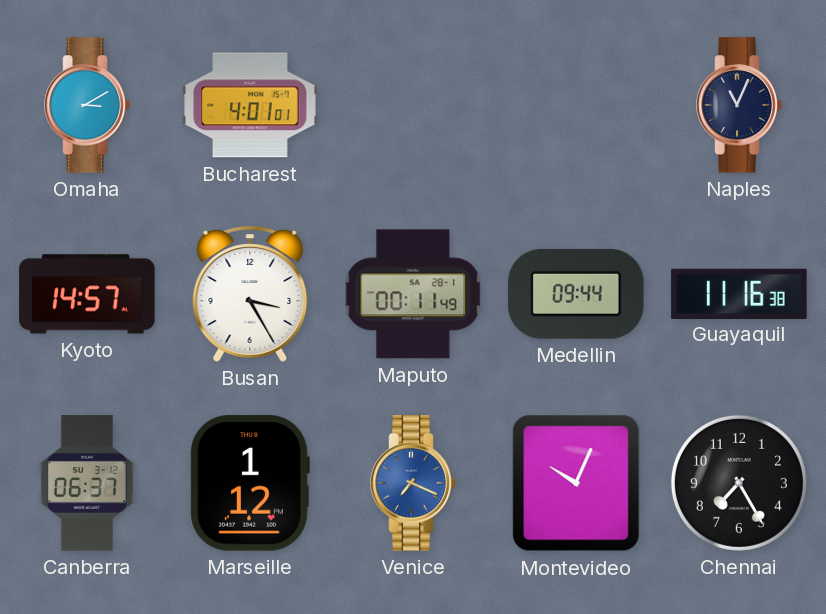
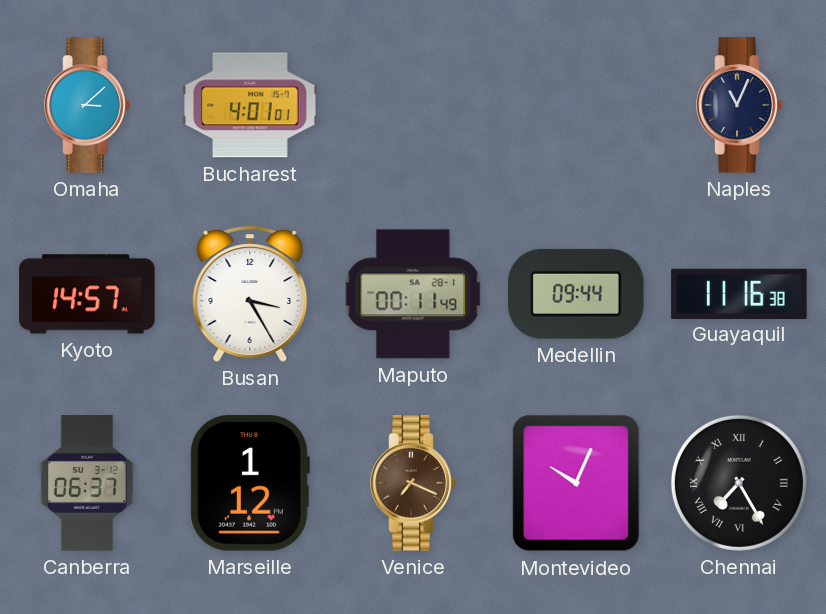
Omaha: 3:10 -> 3:08
Venice dial: blue -> brown
Chennai numerals: Arabic -> Roman
